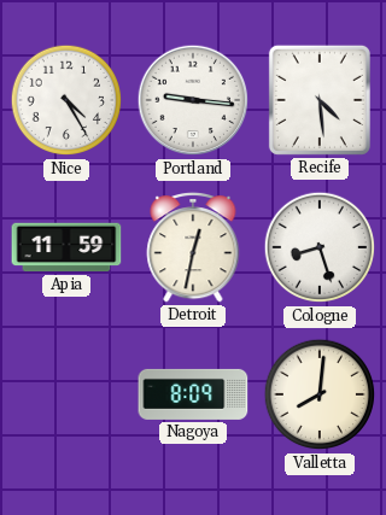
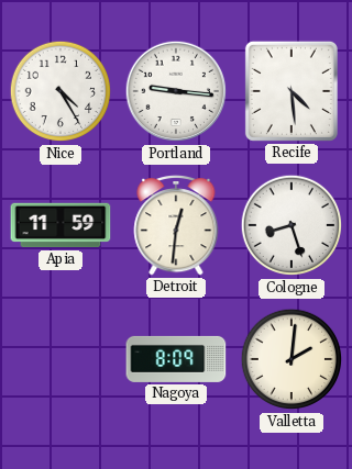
Detroit: 12:32 -> 12:31
Valletta: 8:01 -> 2:01
